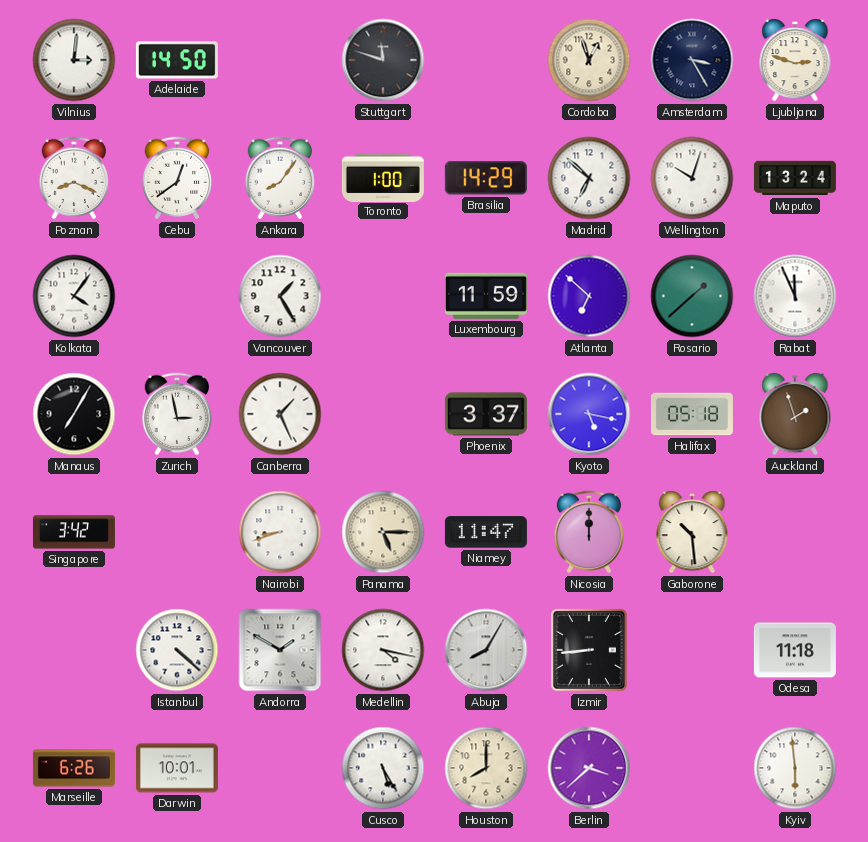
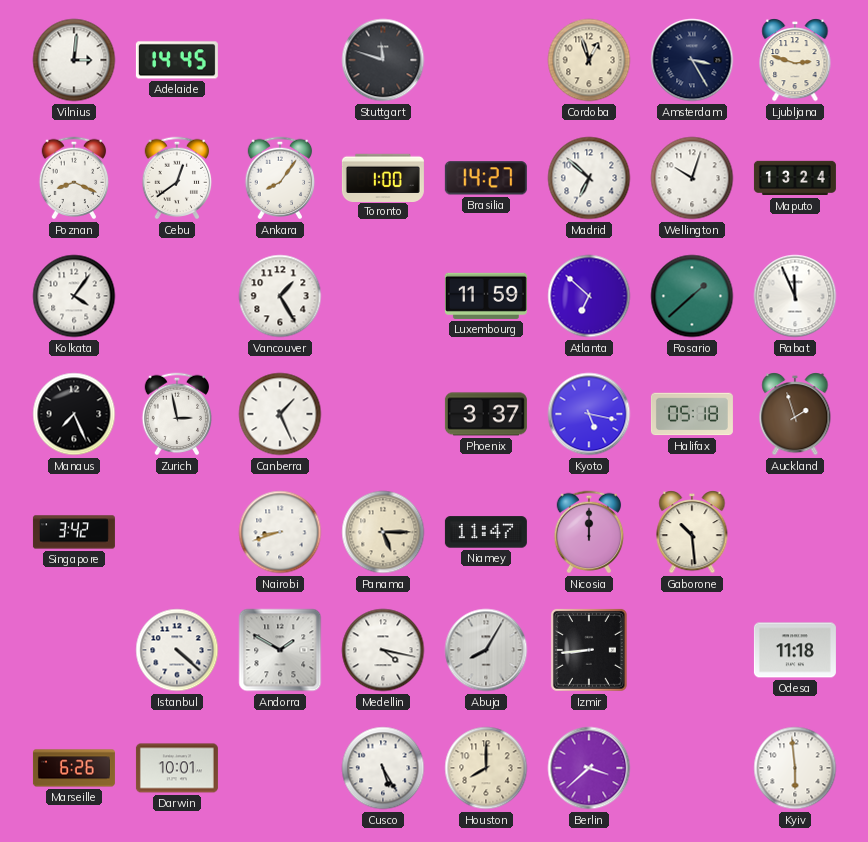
Adelaide: 14:50 -> 14:45
Brasilia: 14:29 -> 14:27
Manaus: 7:05 -> 7:26
